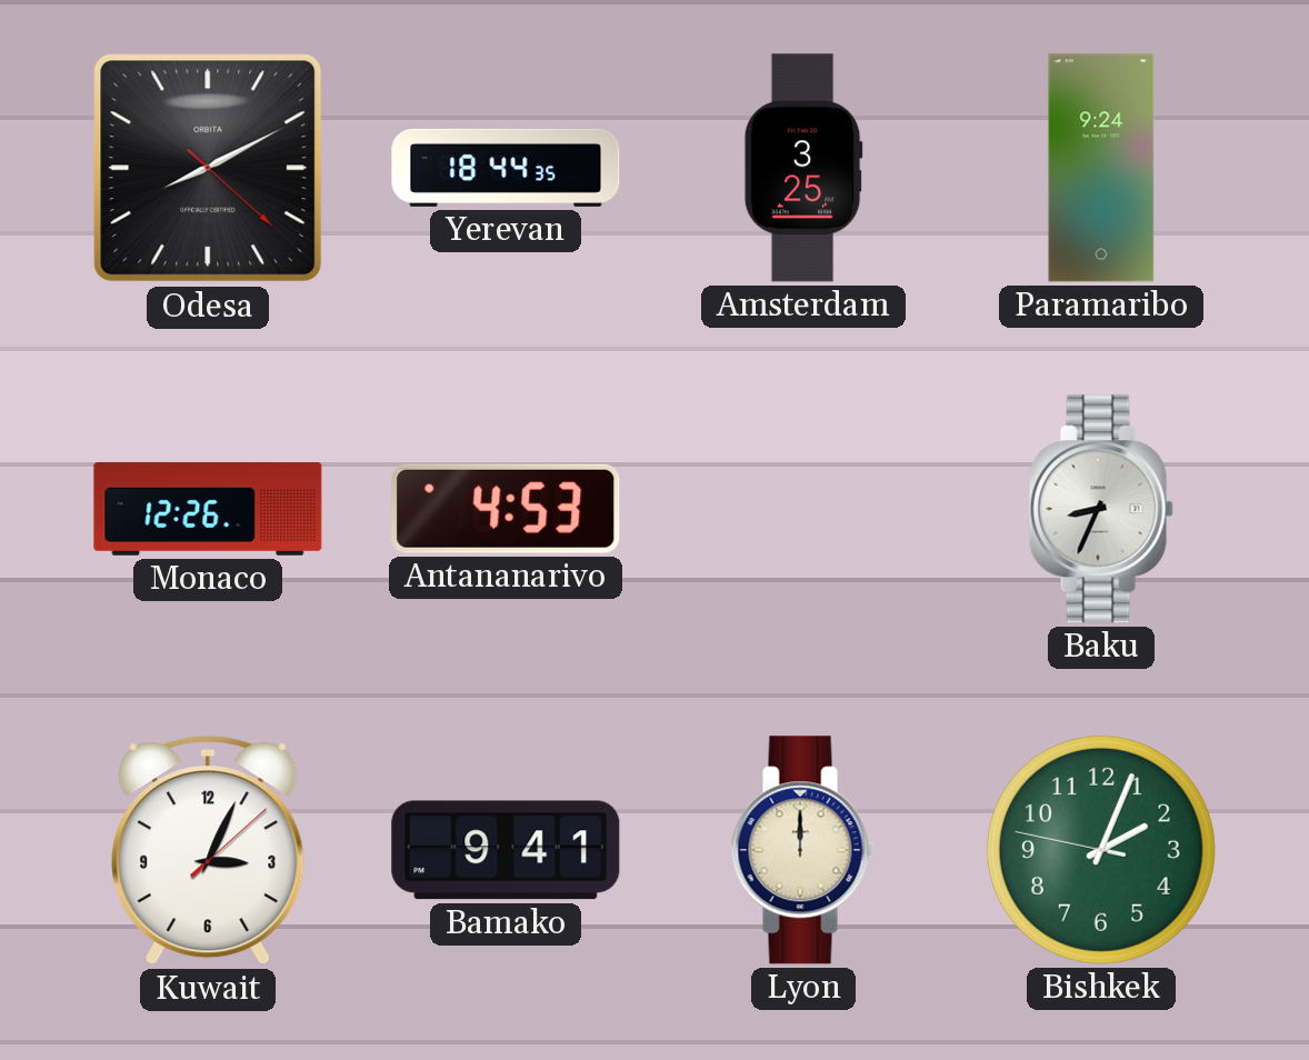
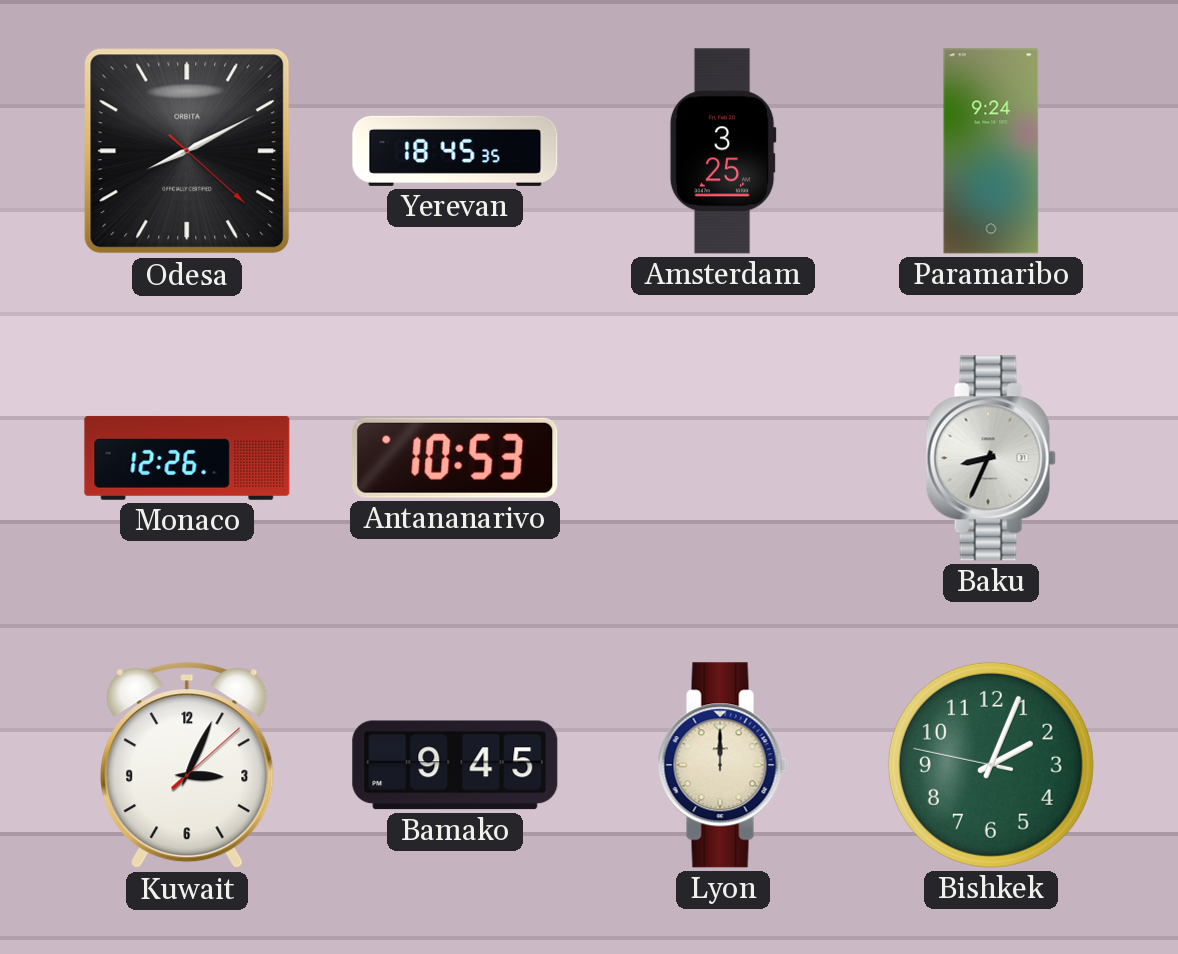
Yerevan: 18:44 -> 18:45
Antananarivo: 4:53 -> 10:53
Bamako: 9:41 -> 9:45
